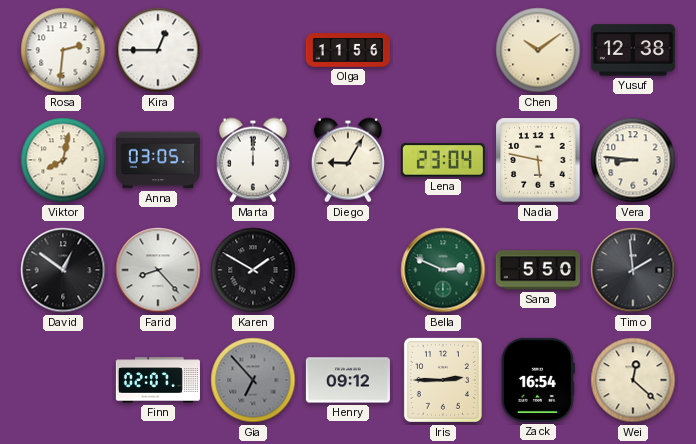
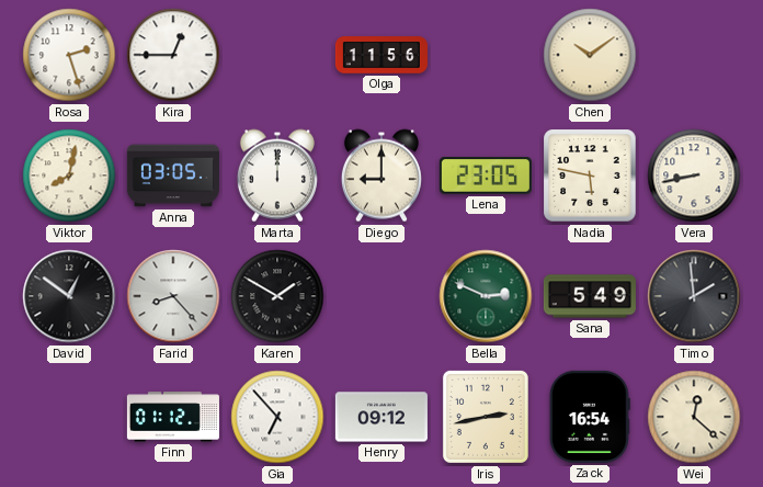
Rosa: 2:31 -> 2:27
Yusuf: 12:38 -> none
Diego: 9:05 -> 9:00
Lena: 23:04 -> 23:05
Vera: 8:46 -> 8:43
Sana: 5:50 -> 5:49
Finn: 02:07 -> 01:12
Gia dial: grey -> white
Iris: 2:45 -> 2:43
